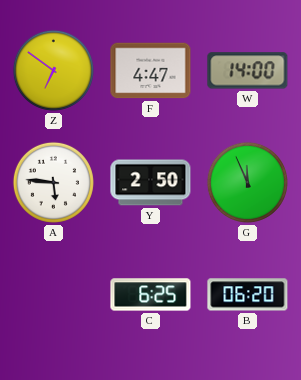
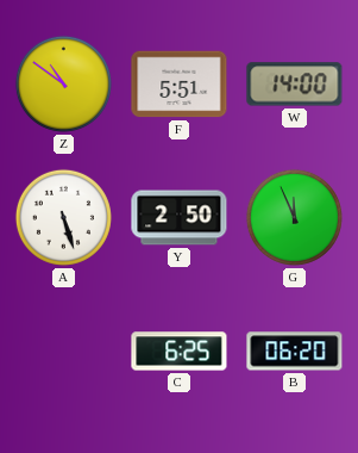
Z: 6:51 -> 10:51
F: 4:47 -> 5:51
A: 5:46 -> 5:27
